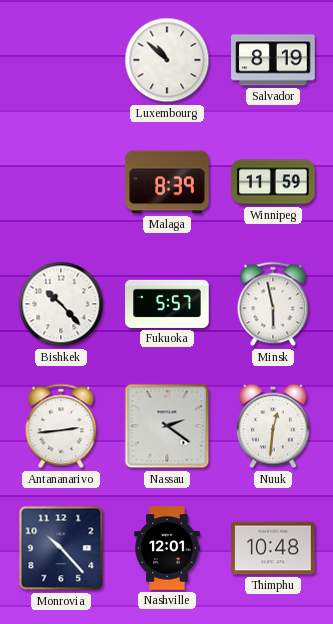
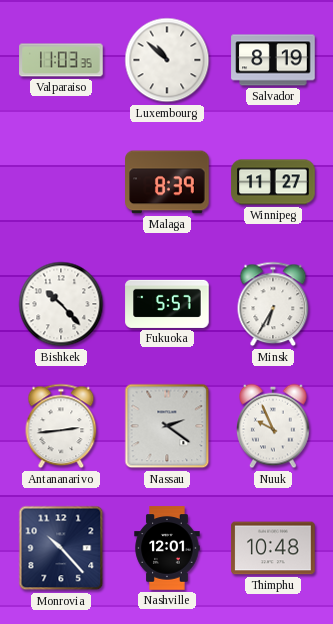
Valparaiso: none -> 11:03
Winnipeg: 11:59 -> 11:27
Minsk: 5:58 -> 6:35
Nuuk: 12:31 -> 9:56
